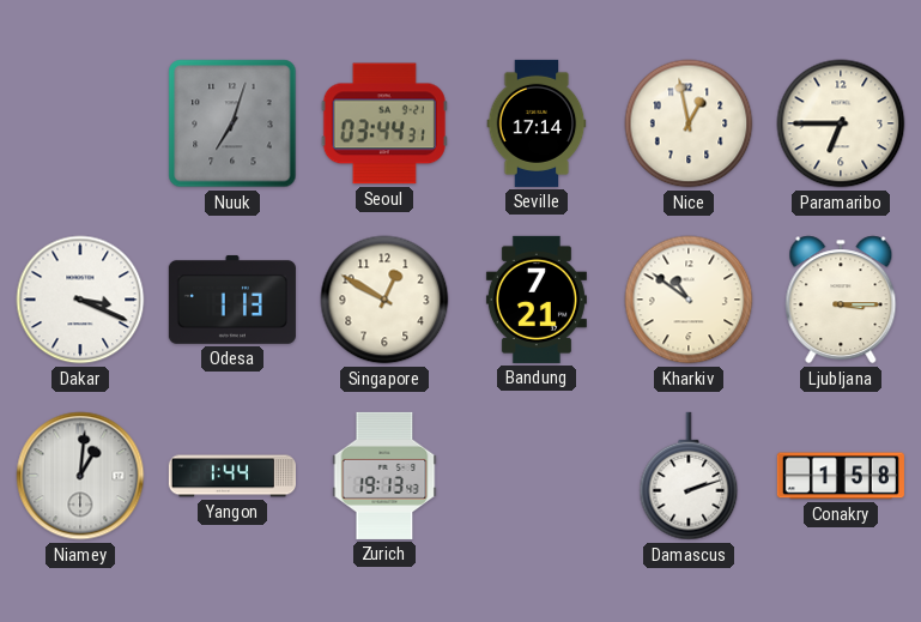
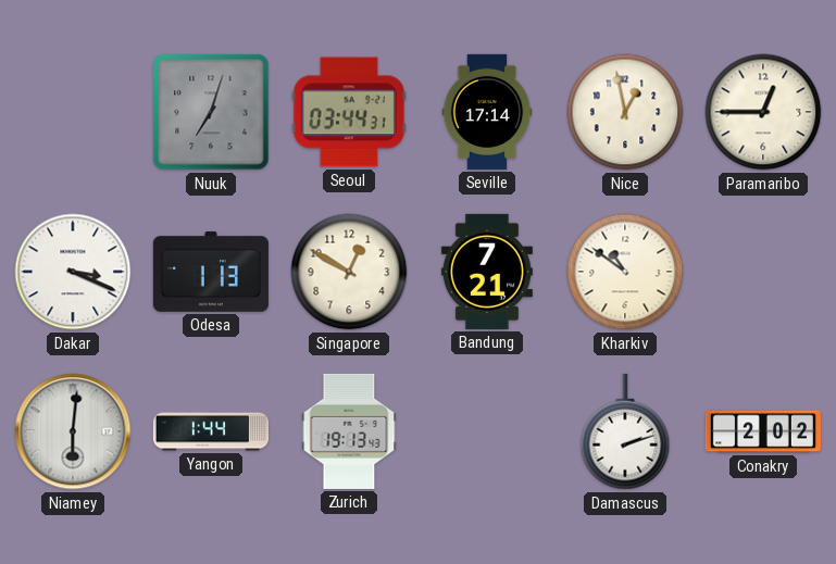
Paramaribo: 6:45 -> 12:45
Ljubljana: 3:15 -> none
Niamey: 1:01 -> 6:01
Conakry: 1:58 -> 2:02
